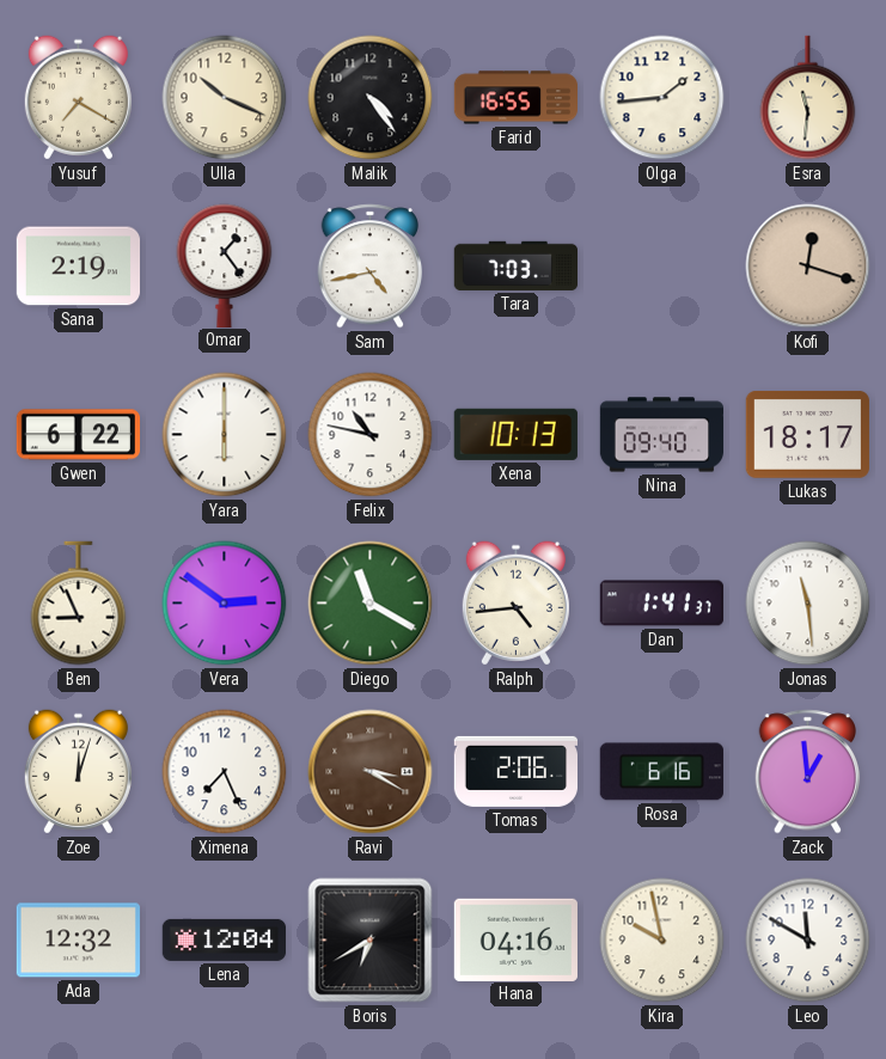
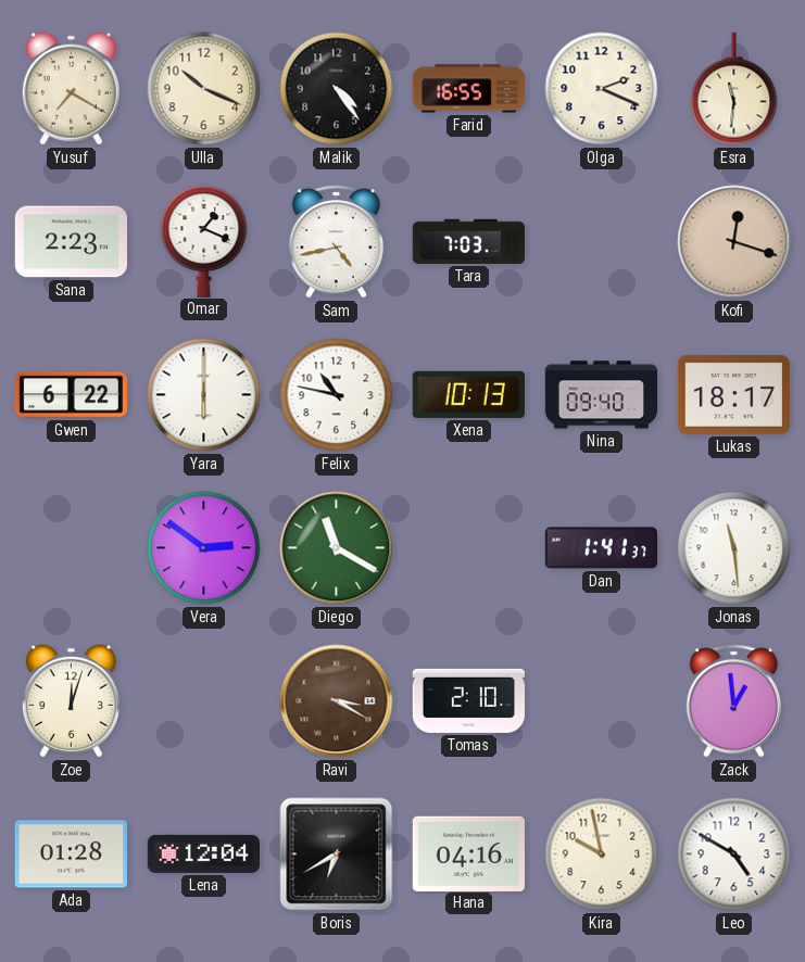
Olga: 1:44 -> 2:19
Sana: 2:19 -> 2:23
Omar: 1:24 -> 1:19
Ben: 8:56 -> none
Ralph: 4:44 -> none
Ximena: 7:26 -> none
Tomas: 2:06 -> 2:10
Rosa: 6:16 -> none
Ada: 12:32 -> 01:28
Leo: 11:50 -> 4:50
